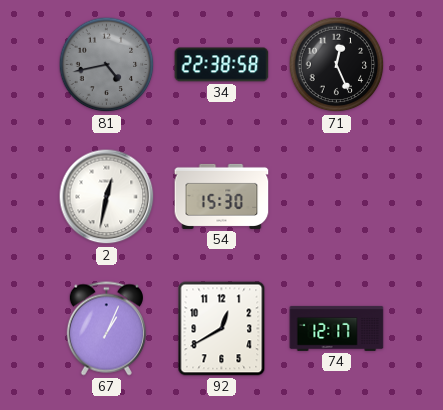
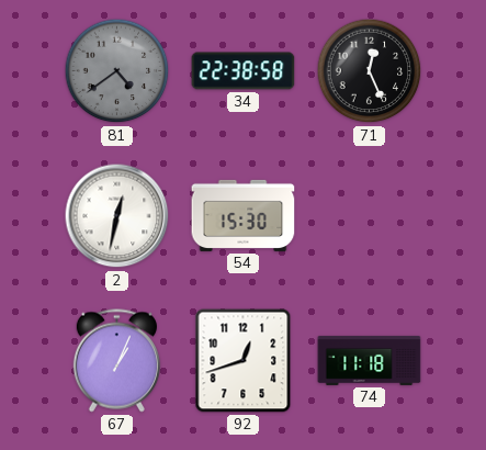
81: 4:43 -> 4:39
92: 12:40 -> 12:42
74: 12:17 -> 11:18
